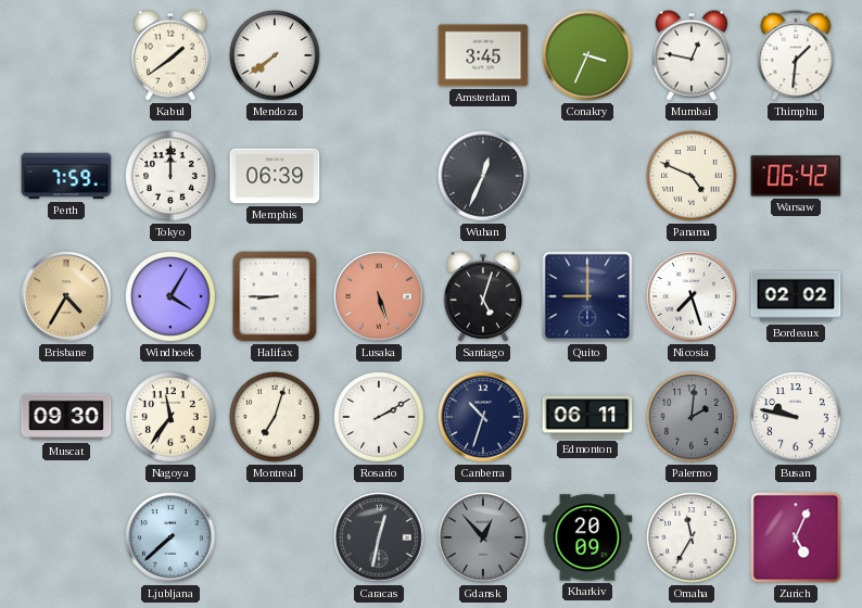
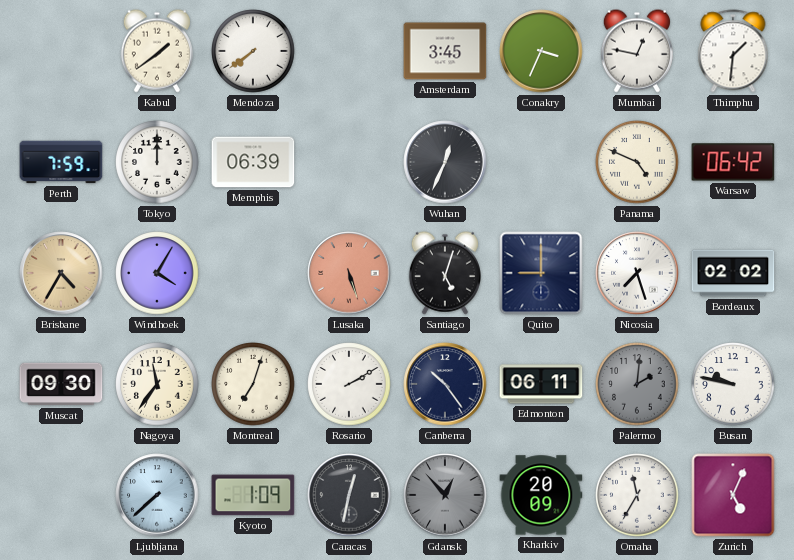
Halifax: 8:45 -> none
Canberra: 10:33 -> 10:24
Kyoto: none -> 1:09
